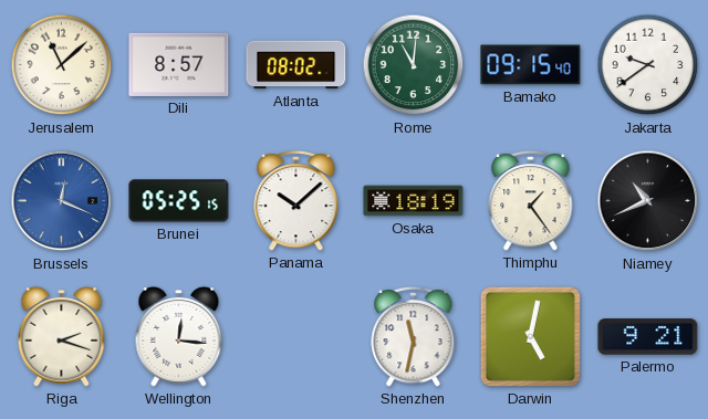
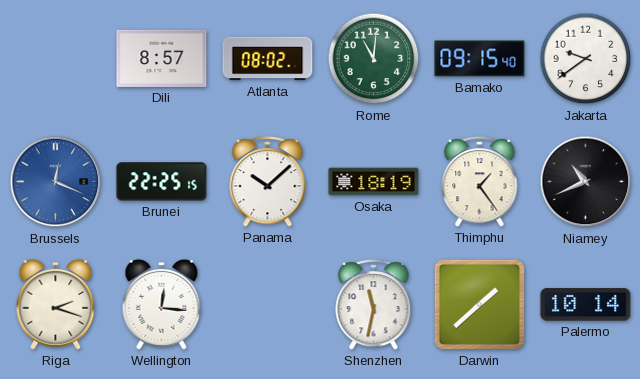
Jerusalem: 11:08 -> none
Brunei: 05:25 -> 22:25
Darwin: 5:02 -> 1:38
Palermo: 9:21 -> 10:14
